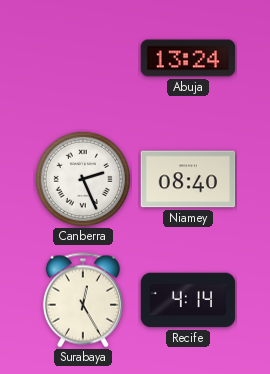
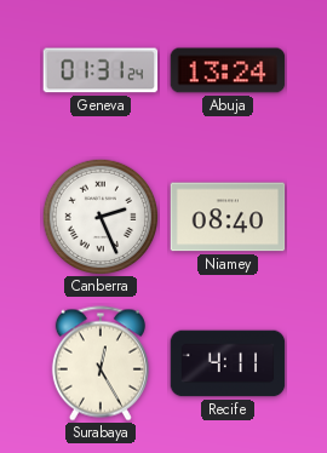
Geneva: none -> 01:31
Recife: 4:14 -> 4:11
